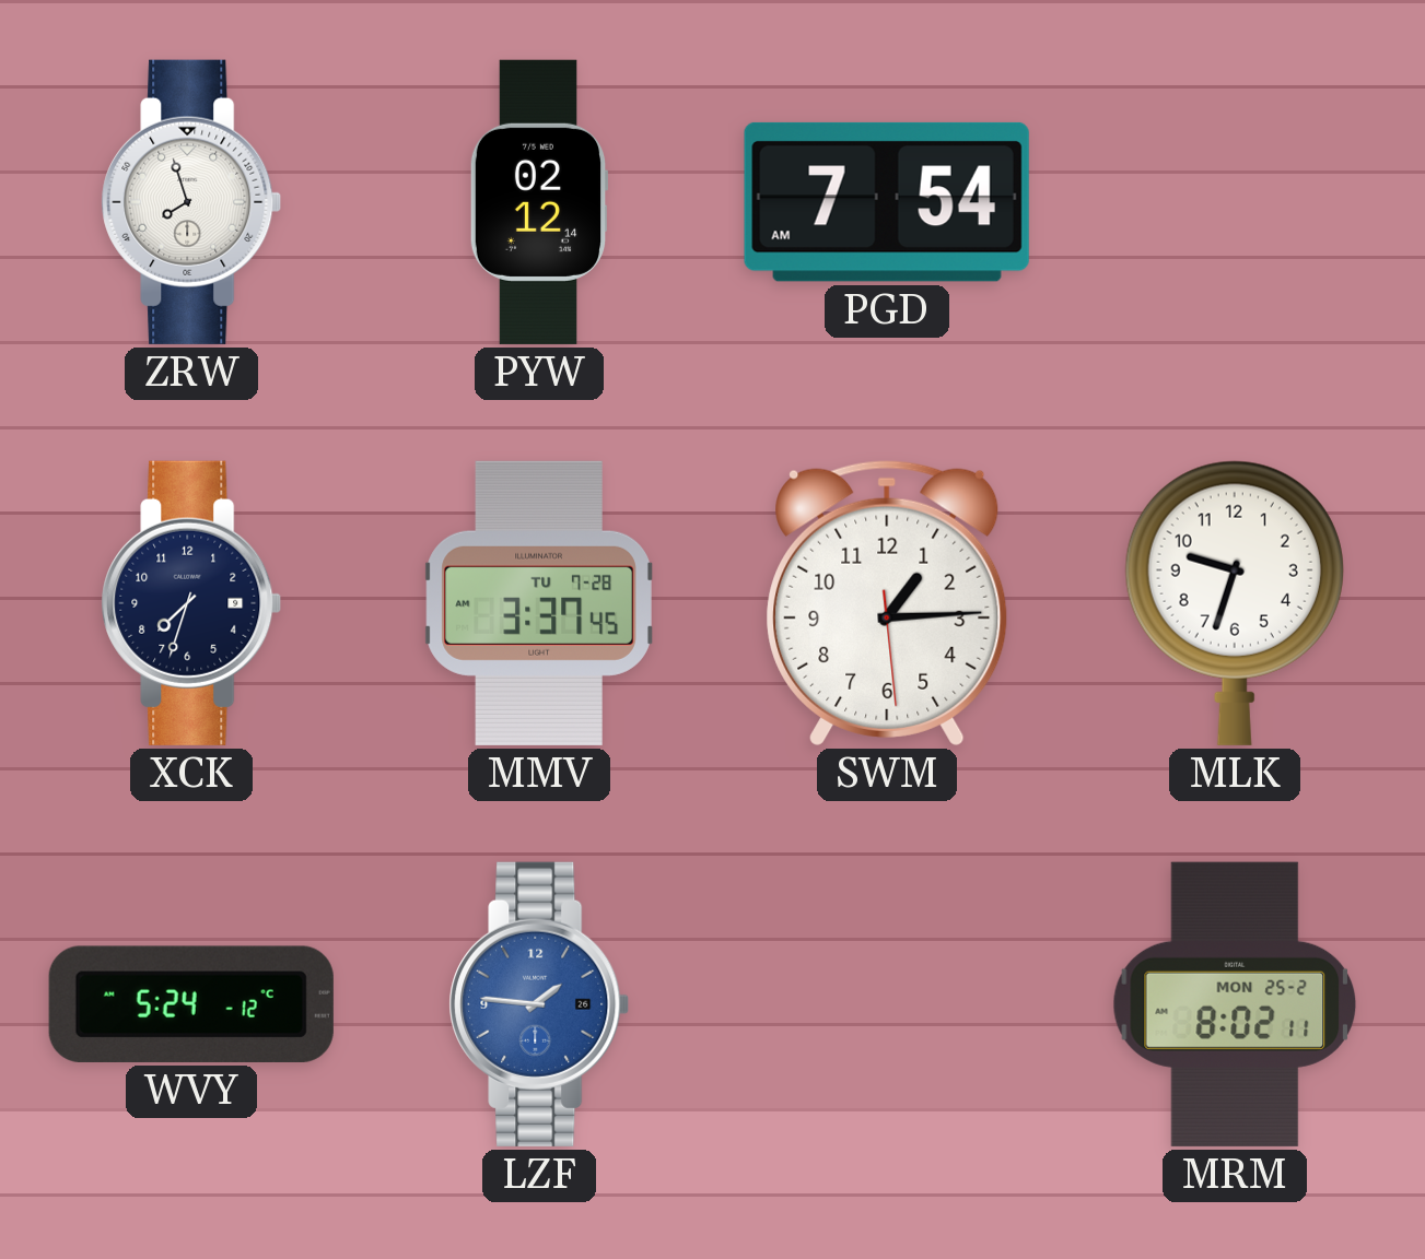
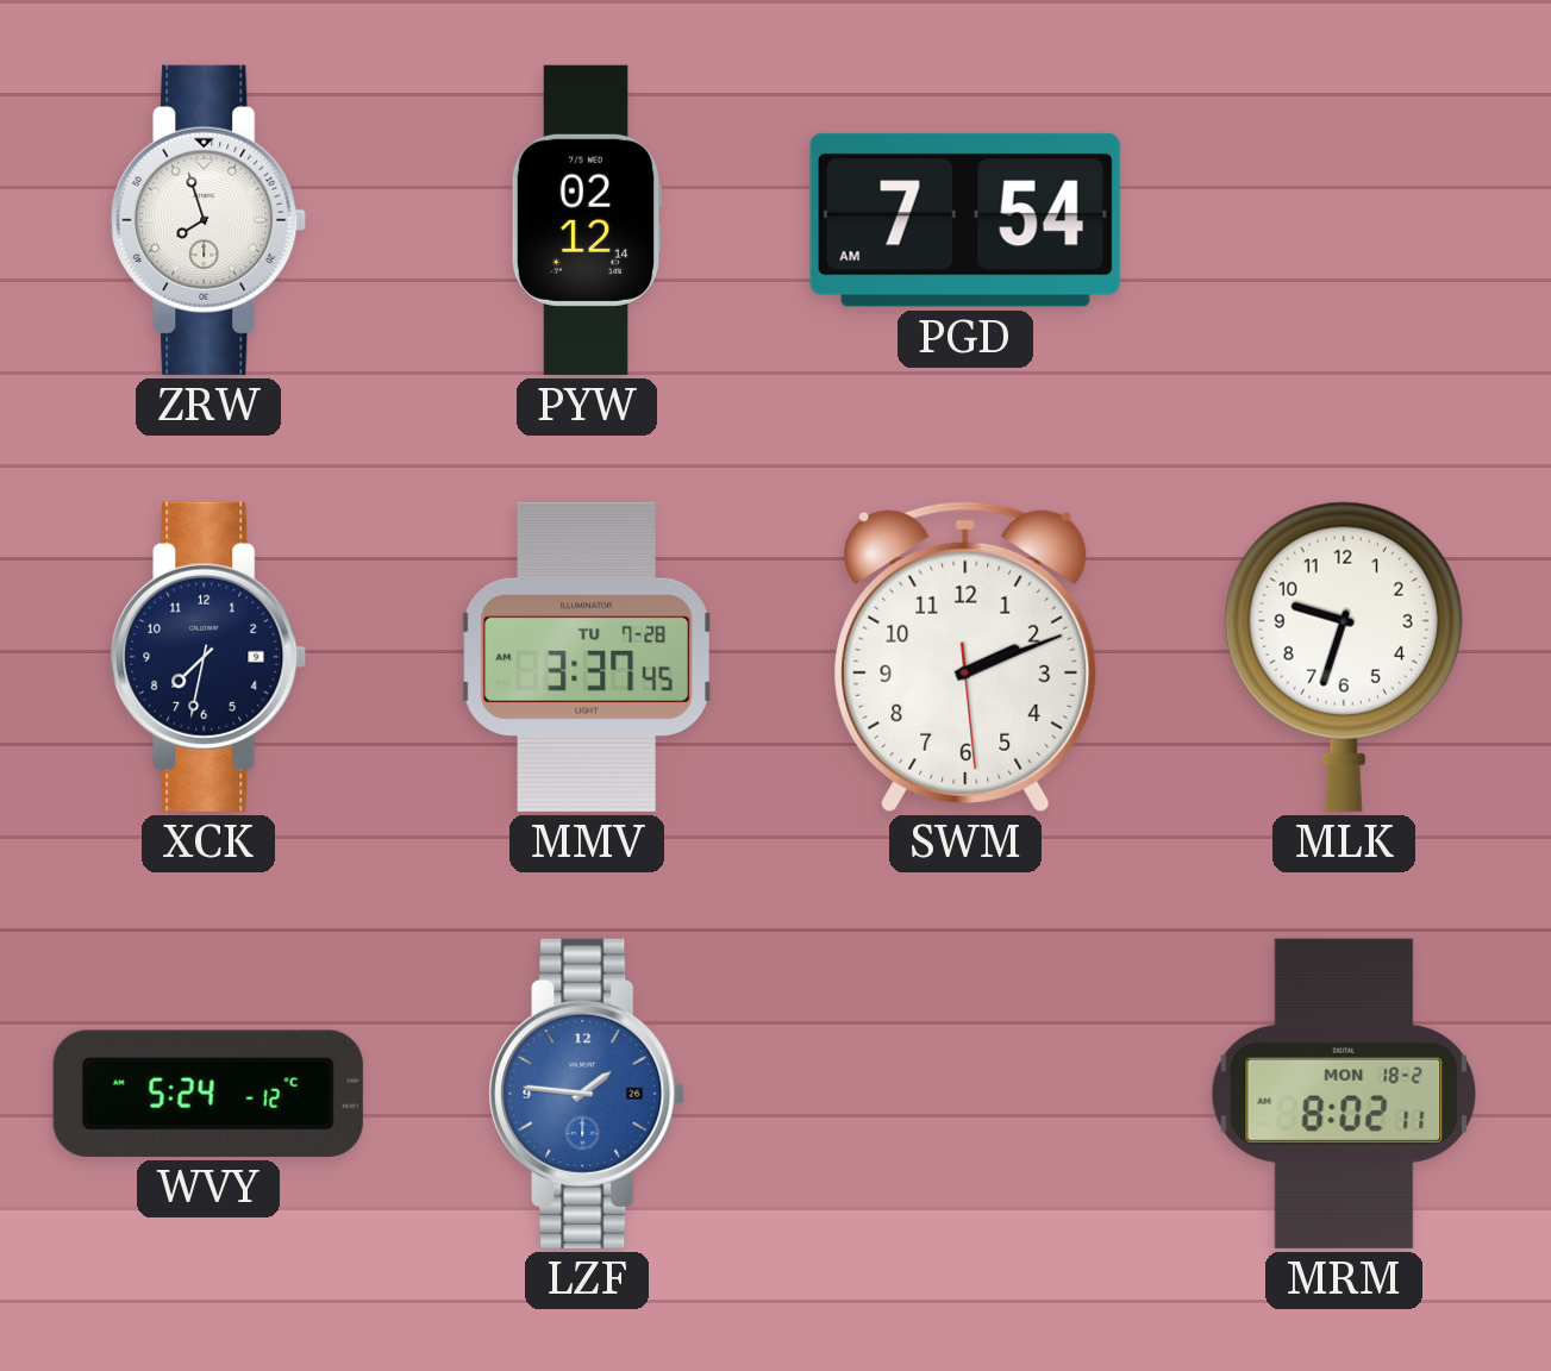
XCK: 7:33 -> 7:32
SWM: 1:14 -> 2:11
MRM date: MON 25-2 -> MON 18-2
